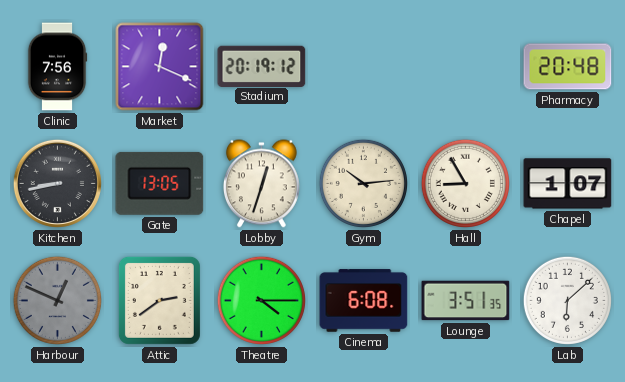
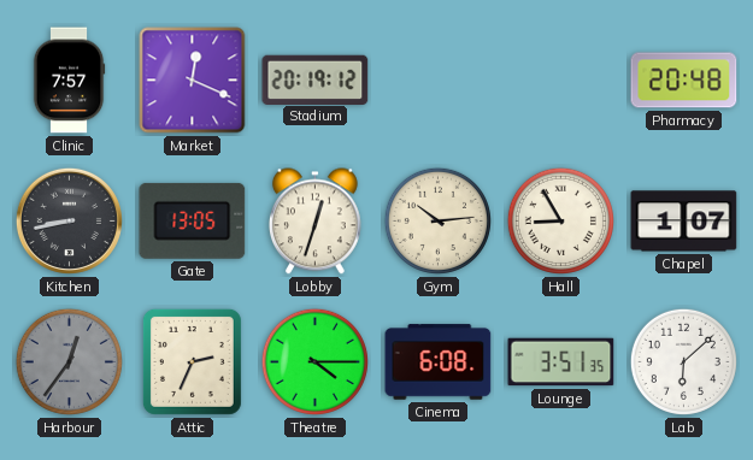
Clinic: 7:56 -> 7:57
Harbour: 12:49 -> 12:36
Attic: 2:39 -> 2:34
